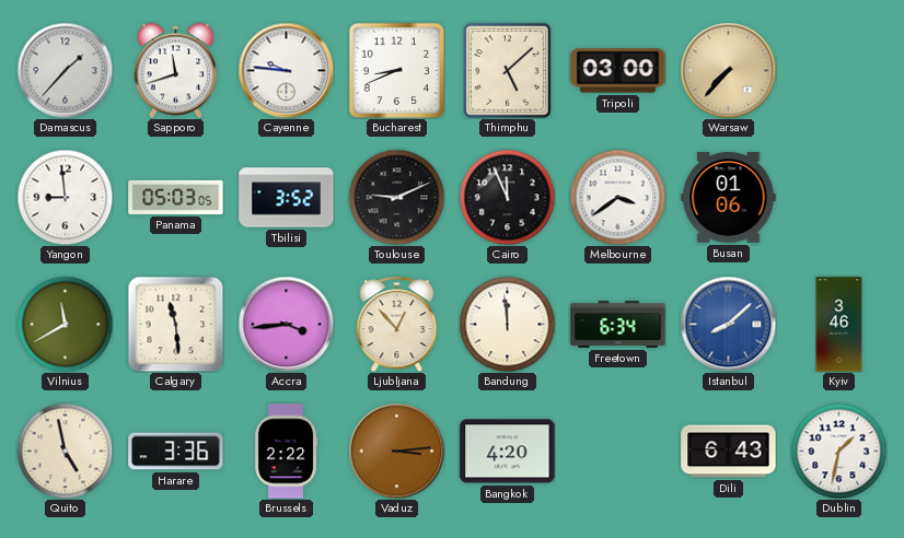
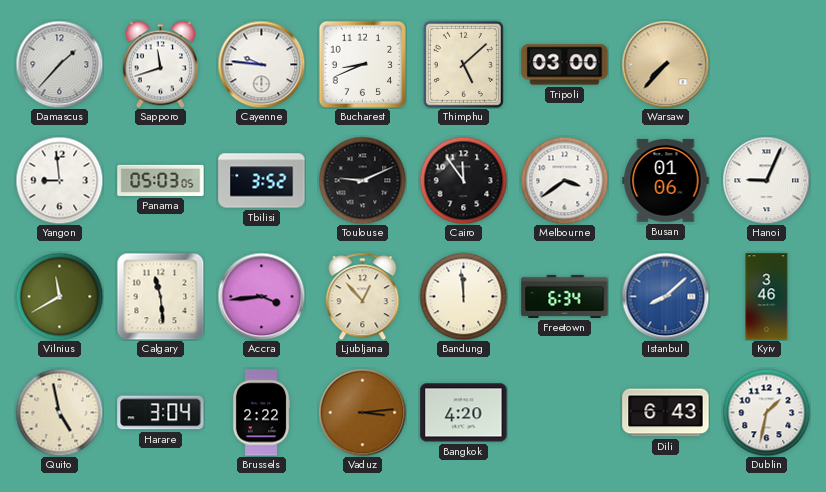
Cairo: 11:56 -> 11:54
Hanoi: none -> 9:04
Harare: 3:36 -> 3:04
